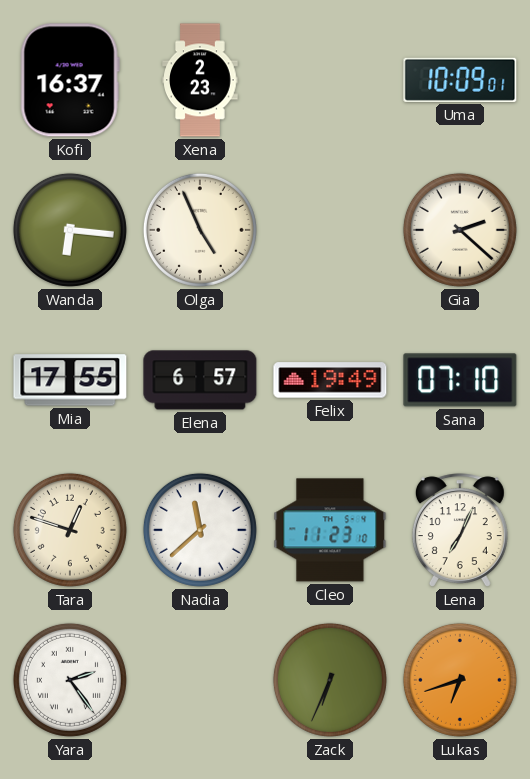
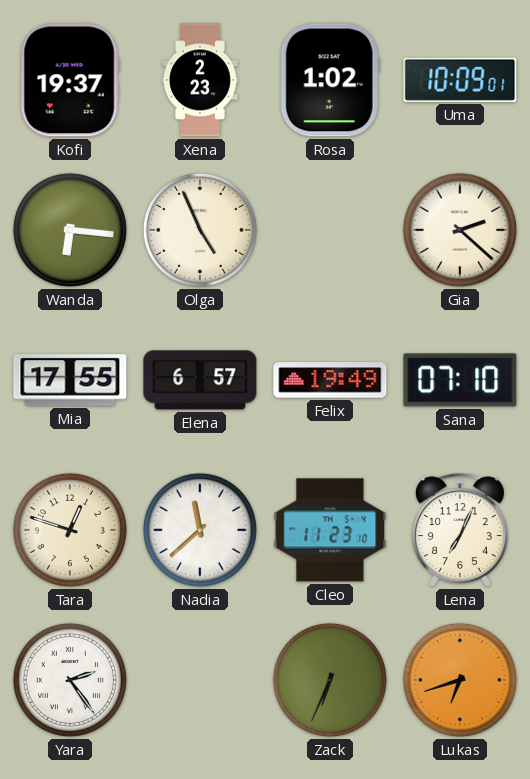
Kofi: 16:37 -> 19:37
Rosa: none -> 1:02
